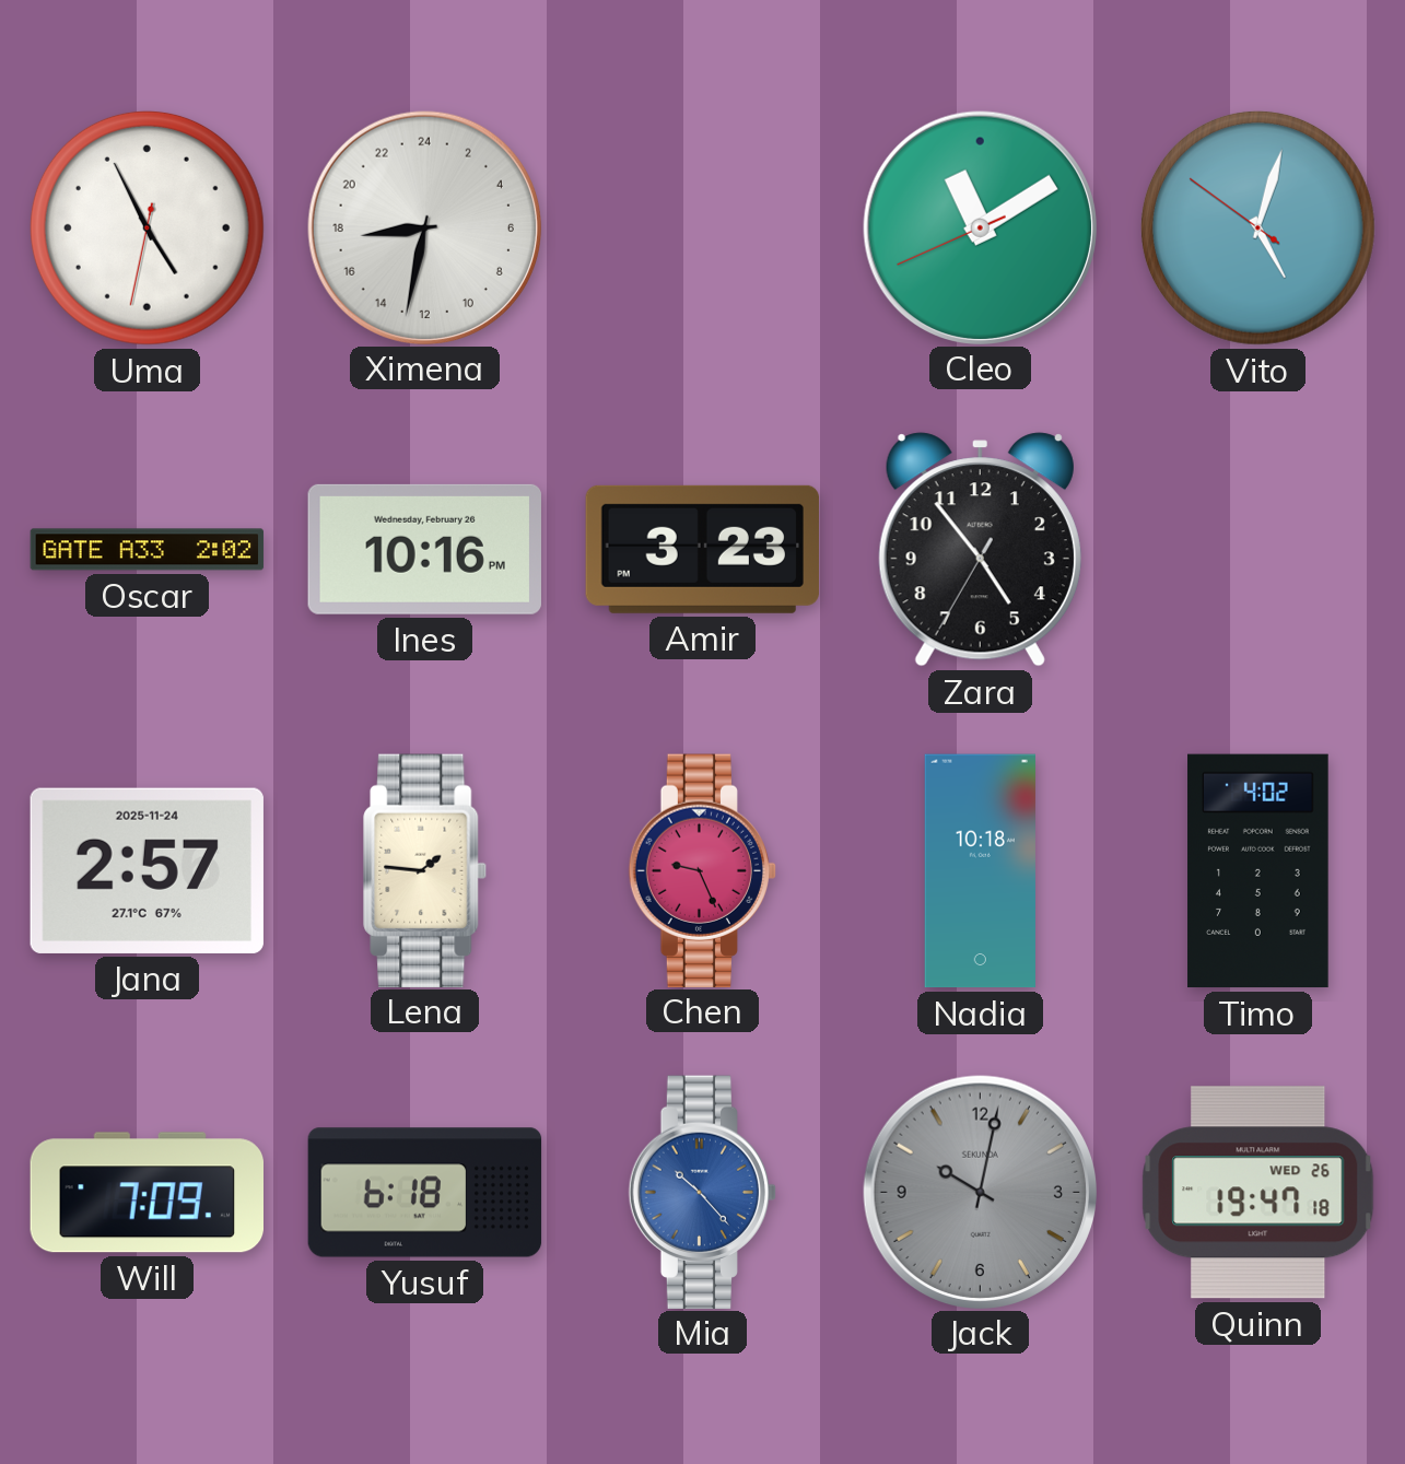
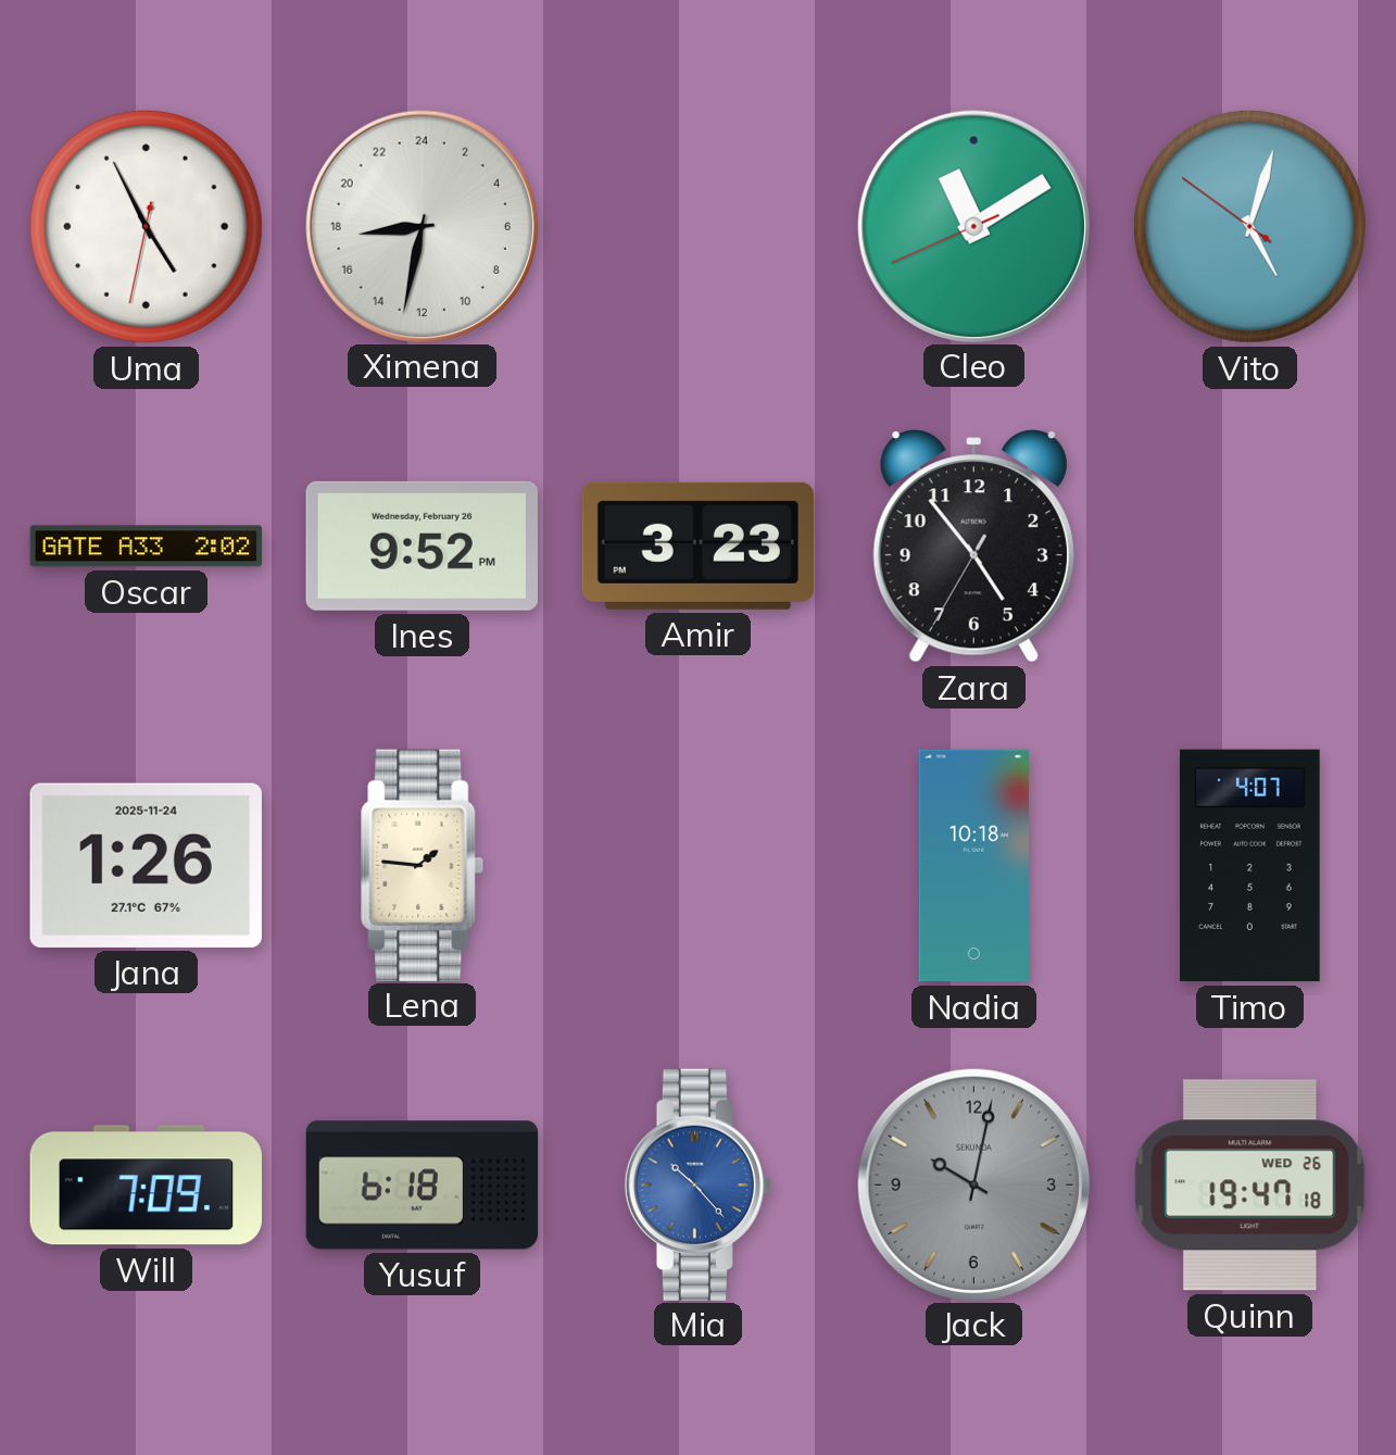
Ines: 10:16 -> 9:52
Jana: 2:57 -> 1:26
Chen: 9:26 -> none
Timo: 4:02 -> 4:07
